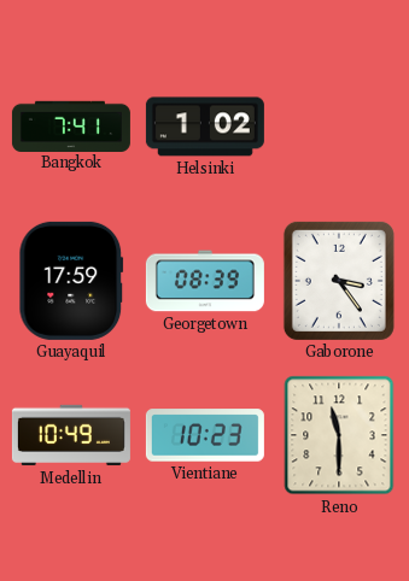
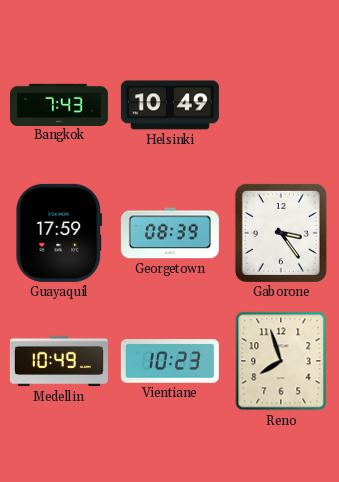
Bangkok: 7:41 -> 7:43
Helsinki: 1:02 -> 10:49
Reno: 11:30 -> 7:57
